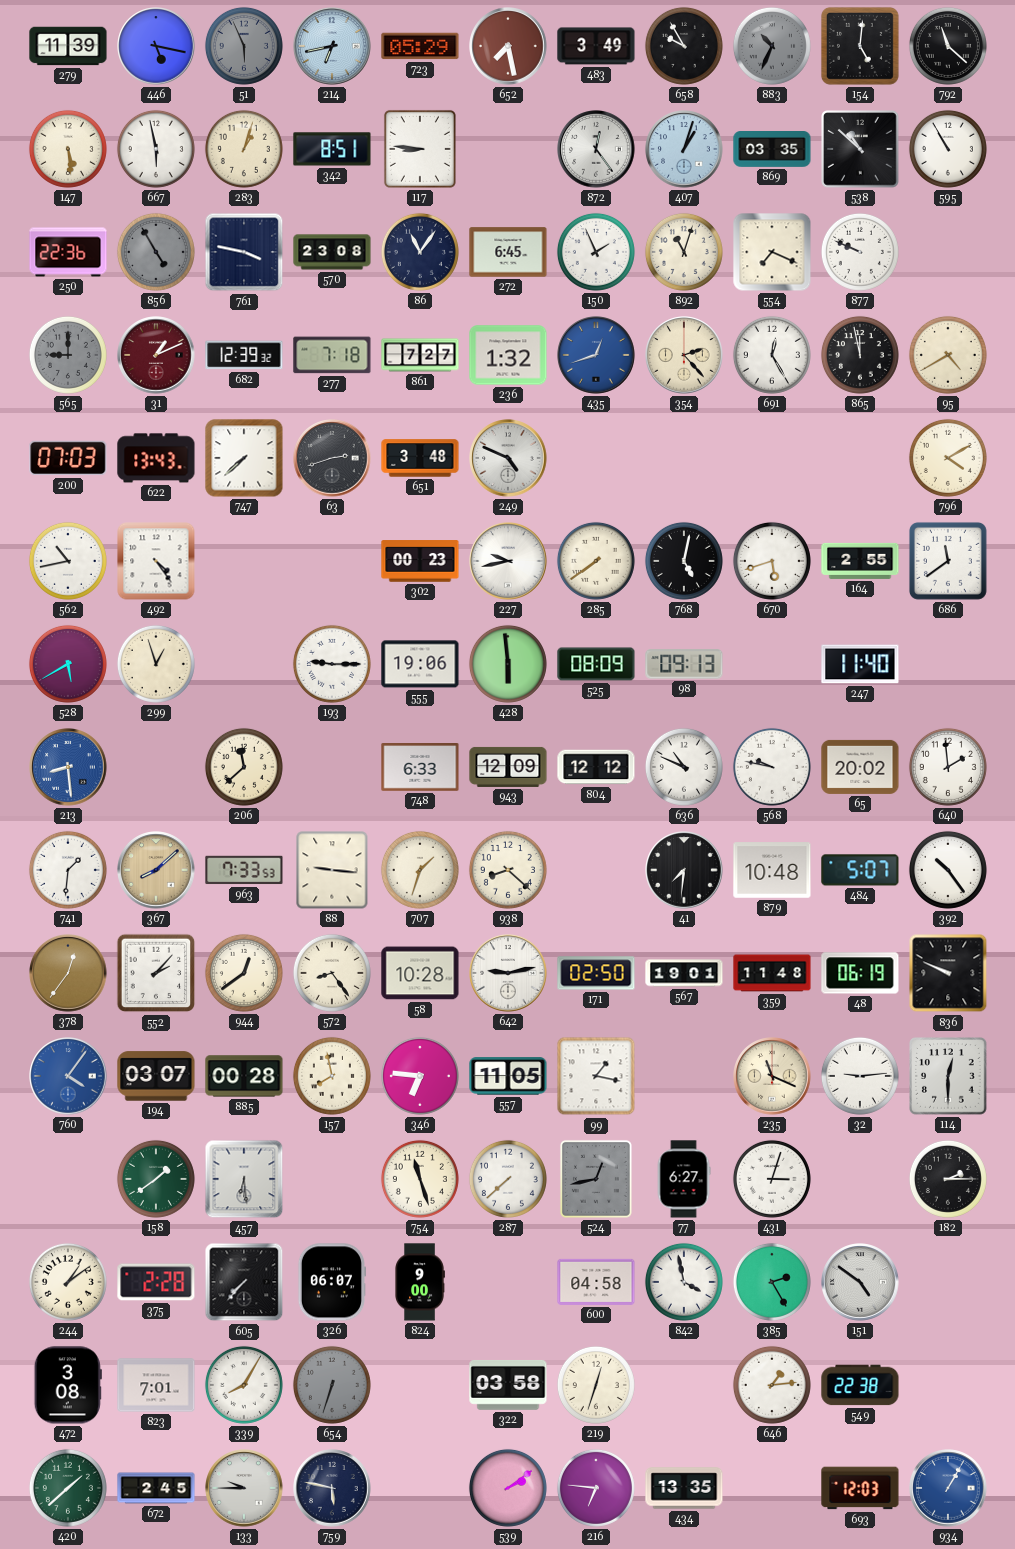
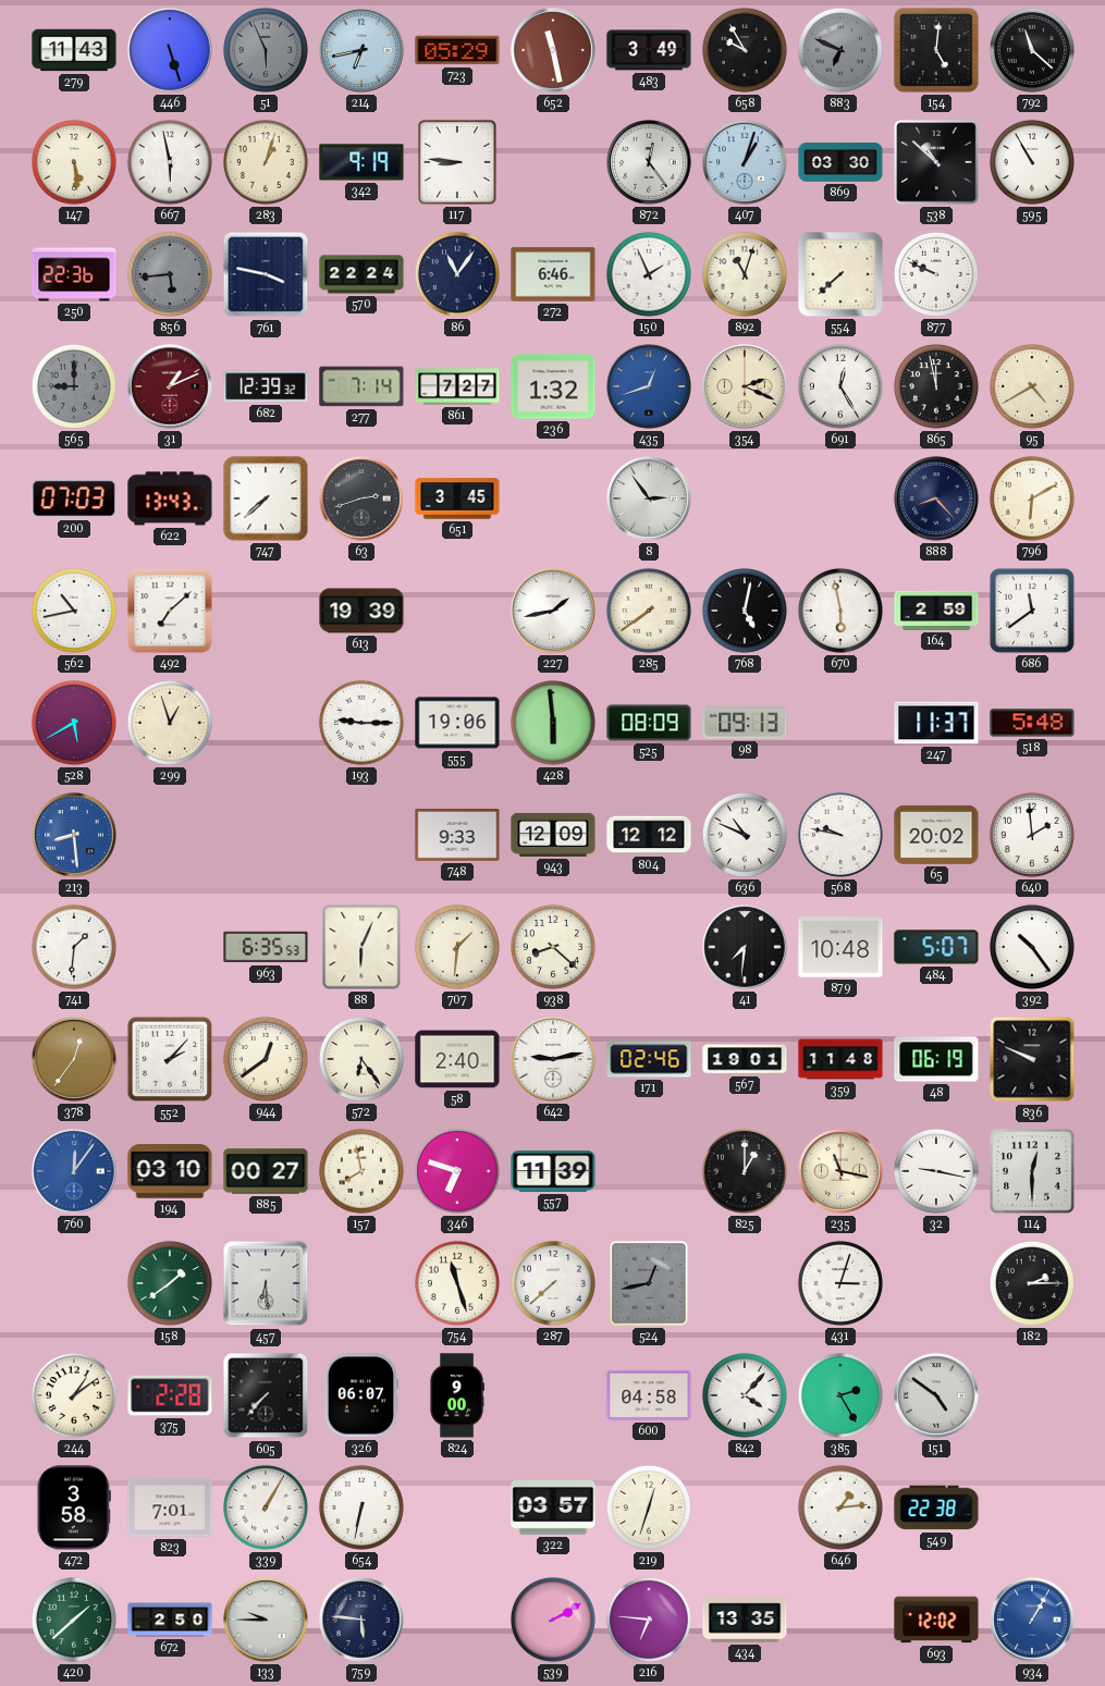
279: 11:39 -> 11:43
446: 5:17 -> 5:27
652: 7:28 -> 11:28
883: 10:34 -> 6:49
342: 8:51 -> 9:19
869: 03:35 -> 03:30
856: 4:55 -> 5:44
570: 23:08 -> 22:24
272: 6:45 -> 6:46
554: 7:19 -> 7:38
277: 7:18 -> 7:14
354: 2:23 -> 2:19
651: 3:48 -> 3:45
249: 4:49 -> none
8: none -> 2:54
888: none -> 8:23
796: 4:10 -> 6:10
492: 4:24 -> 7:08
613: none -> 19:39
302: 00:23 -> none
227: 9:43 -> 1:43
670: 5:42 -> 5:58
164: 2:55 -> 2:59
247: 11:40 -> 11:37
518: none -> 5:48
206: 11:38 -> none
748: 6:33 -> 9:33
367: 8:08 -> none
963: 7:33 -> 6:35
88: 9:16 -> 6:04
707: 1:33 -> 1:31
572: 8:24 -> 6:24
58: 10:28 -> 2:40
171: 02:50 -> 02:46
760: 4:06 -> 12:06
194: 03:07 -> 03:10
885: 00:28 -> 00:27
346: 6:46 -> 6:48
557: 11:05 -> 11:39
99: 1:17 -> none
825: none -> 1:00
235: 11:19 -> 11:17
32: 9:14 -> 9:17
77: 6:27 -> none
842: 3:58 -> 4:07
472: 3:08 -> 3:58
339: 8:05 -> 1:05
654: 6:33 -> 6:32
654 dial: grey -> white
322: 03:58 -> 03:57
672: 2:45 -> 2:50
759: 5:47 -> 5:46
539: 2:09 -> 2:10
693: 12:03 -> 12:02
